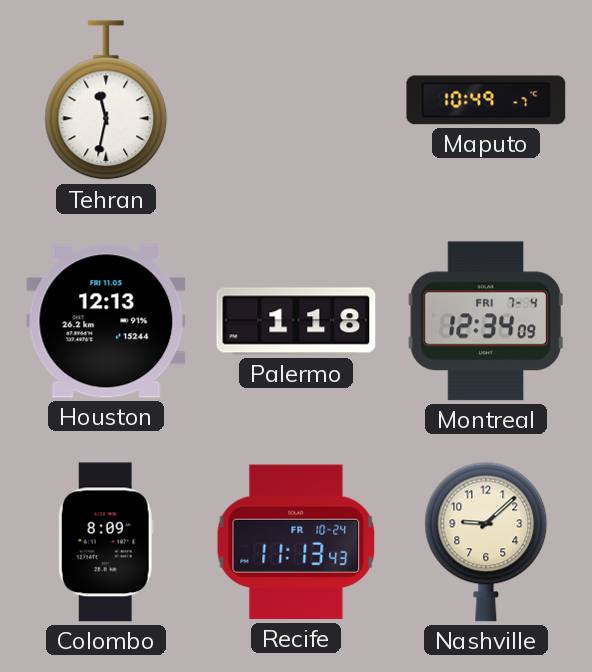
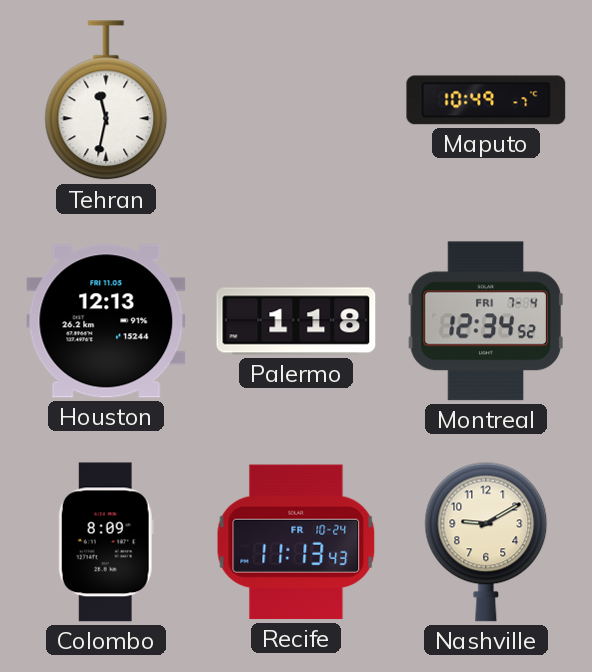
Montreal: 12:34:09 -> 12:34:52
Nashville: 9:08 -> 9:10
